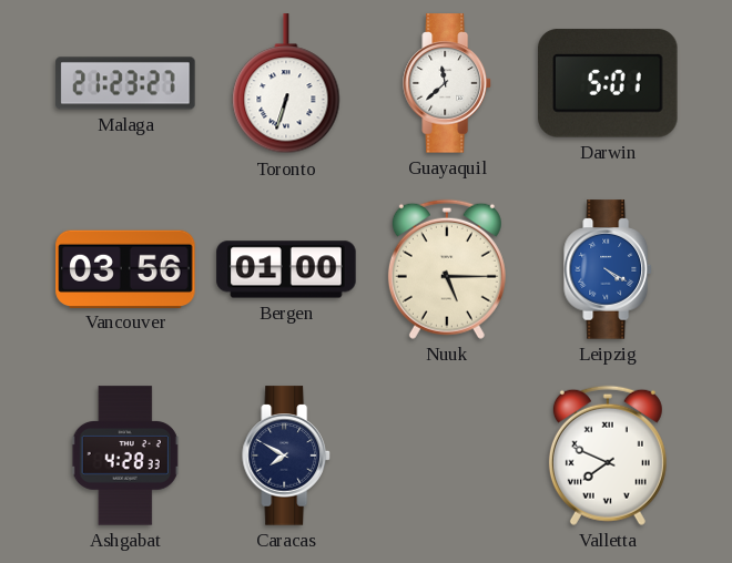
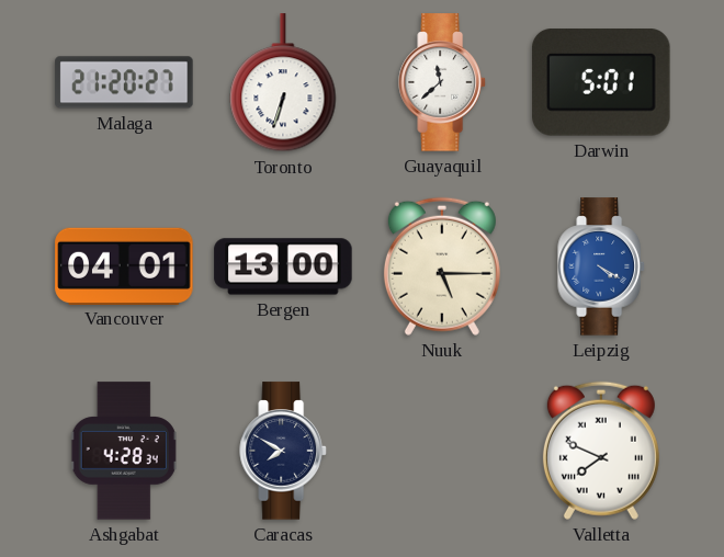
Malaga: 21:23 -> 21:20
Vancouver: 03:56 -> 04:01
Bergen: 01:00 -> 13:00
Ashgabat: 4:28:33 -> 4:28:34
